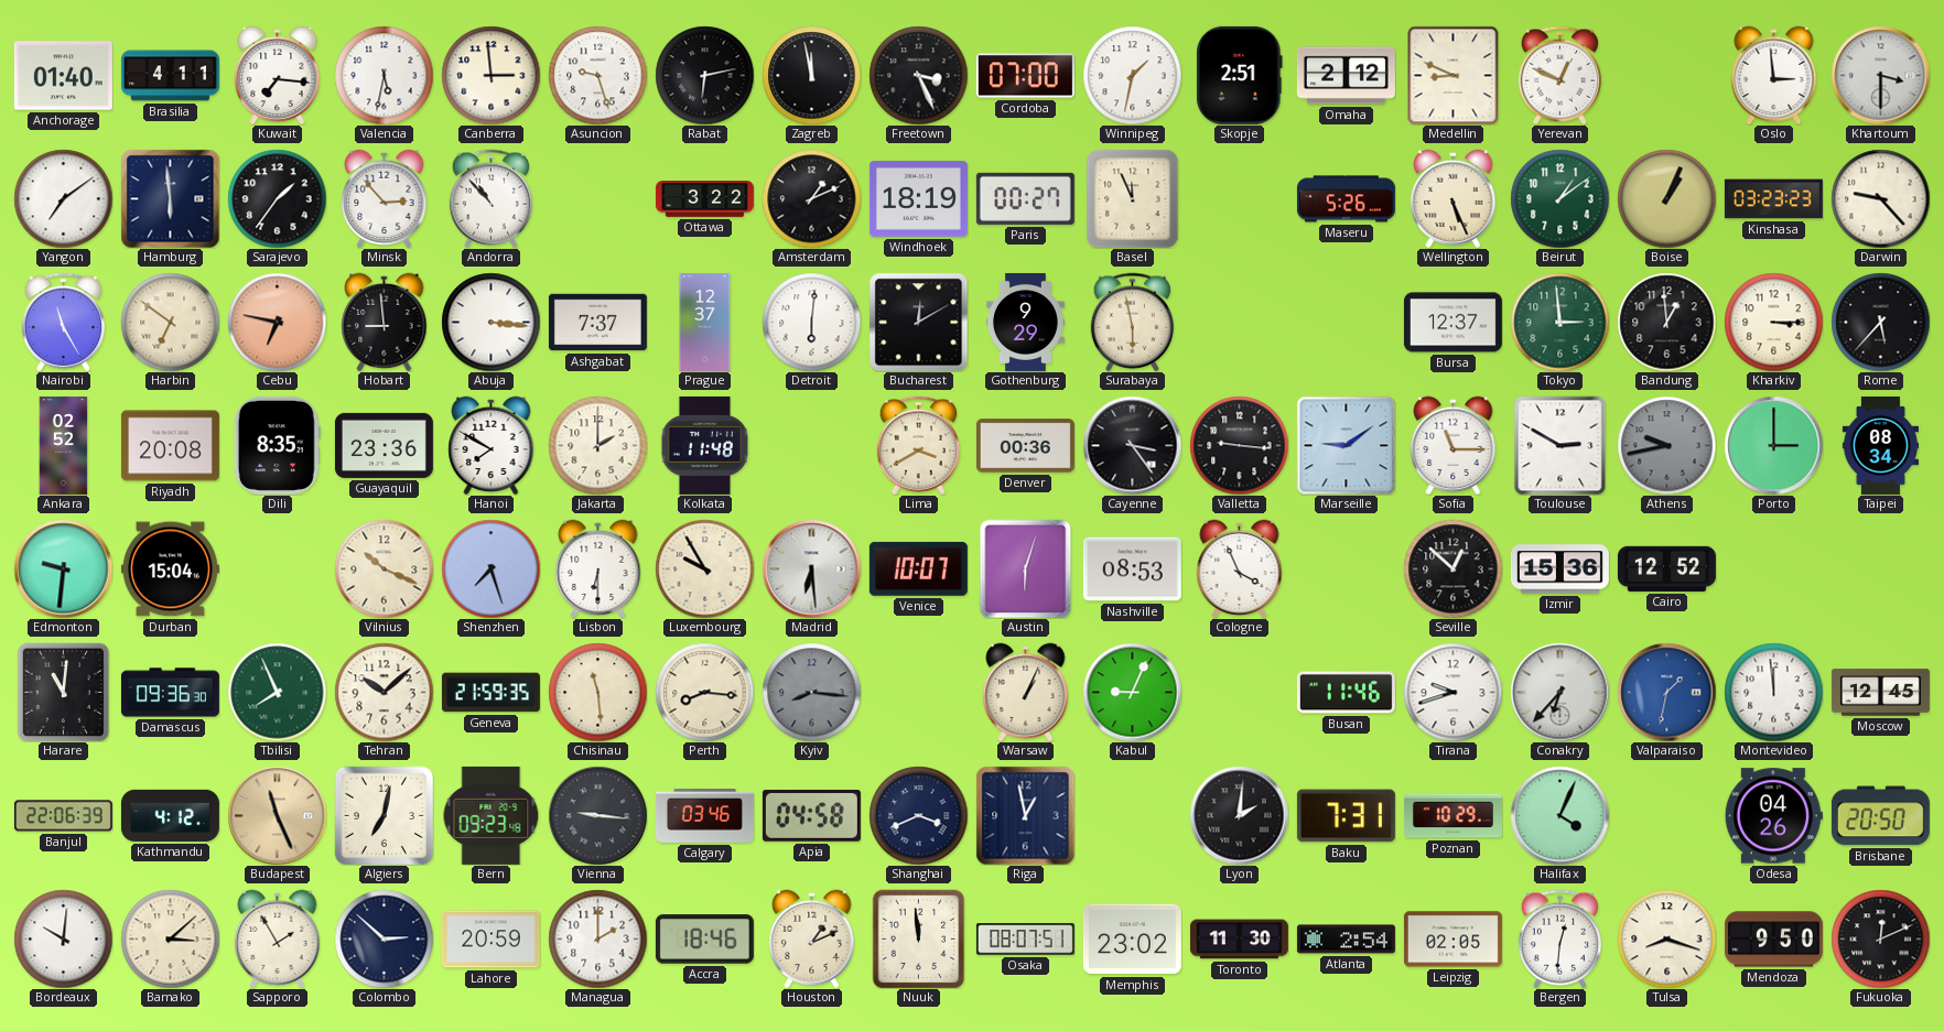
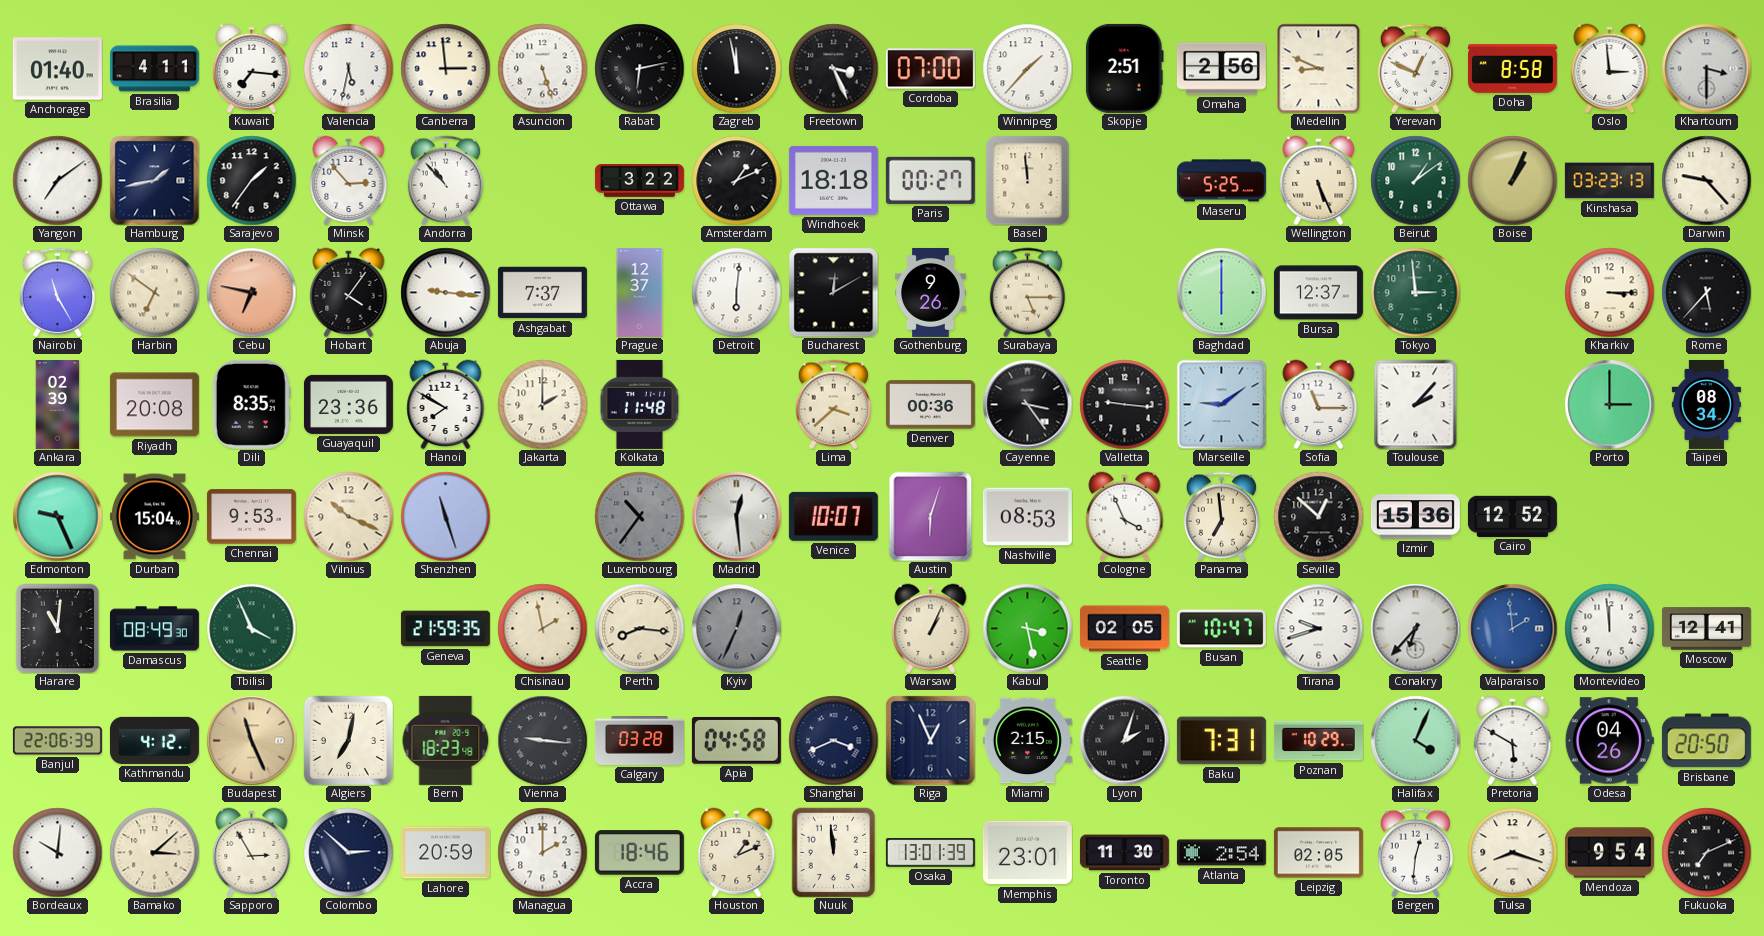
Asuncion: 9:27 -> 5:27
Winnipeg: 1:32 -> 1:37
Omaha: 2:12 -> 2:56
Doha: none -> 8:58
Hamburg: 5:59 -> 1:43
Windhoek: 18:19 -> 18:18
Basel: 11:56 -> 11:59
Maseru: 5:26 -> 5:25
Kinshasa: 03:23:23 -> 03:23:13
Hobart: 8:59 -> 4:06
Abuja: 3:16 -> 9:16
Gothenburg: 9:29 -> 9:26
Surabaya: 5:58 -> 5:15
Baghdad: none -> 6:00
Bandung: 12:59 -> none
Ankara: 02:52 -> 02:39
Lima: 3:40 -> 3:38
Toulouse: 2:50 -> 2:07
Athens: 9:43 -> none
Edmonton: 9:31 -> 9:26
Chennai: none -> 9:53
Shenzhen: 7:27 -> 11:27
Lisbon: 6:30 -> none
Luxembourg: 9:55 -> 10:36
Luxembourg dial: cream -> grey
Madrid: 6:29 -> 12:29
Panama: none -> 6:59
Damascus: 09:36 -> 08:49
Tbilisi: 7:56 -> 3:56
Tehran: 10:08 -> none
Chisinau: 11:29 -> 1:58
Kyiv: 8:16 -> 12:34
Kabul: 9:04 -> 3:28
Seattle: none -> 02:05
Busan: 11:46 -> 10:47
Valparaiso: 1:32 -> 1:59
Moscow: 12:45 -> 12:41
Bern: 09:23 -> 18:23
Calgary: 03:46 -> 03:28
Riga: 12:58 -> 12:56
Miami: none -> 2:15
Lyon: 2:01 -> 2:03
Pretoria: none -> 5:50
Sapporo: 1:55 -> 2:55
Osaka: 08:07 -> 13:01
Memphis: 23:02 -> 23:01
Mendoza: 9:50 -> 9:54
Fukuoka: 12:11 -> 7:11
